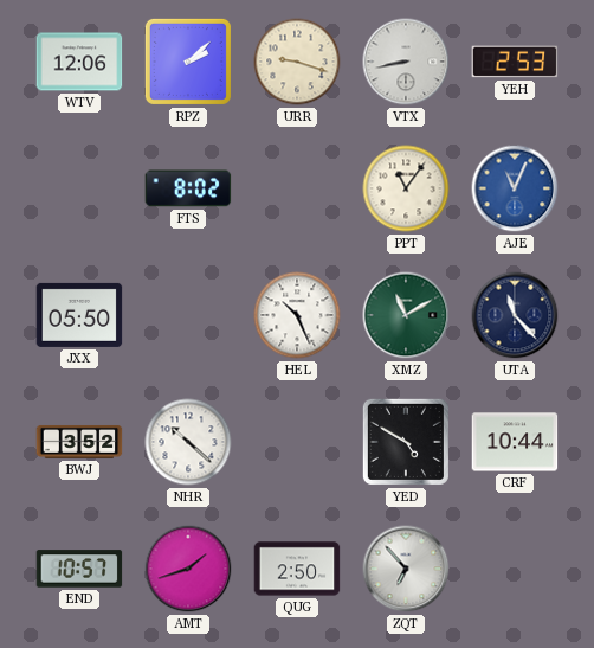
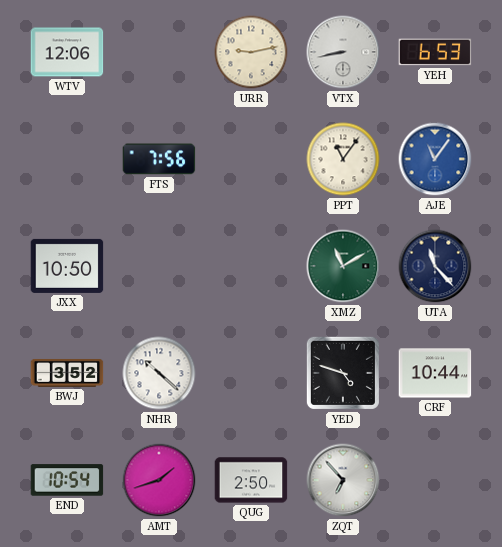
RPZ: 2:08 -> none
URR: 9:18 -> 9:13
YEH: 2:53 -> 6:53
FTS: 8:02 -> 7:56
AJE: 11:04 -> 11:06
JXX: 05:50 -> 10:50
HEL: 10:26 -> none
YED: 4:50 -> 4:48
END: 10:57 -> 10:54
